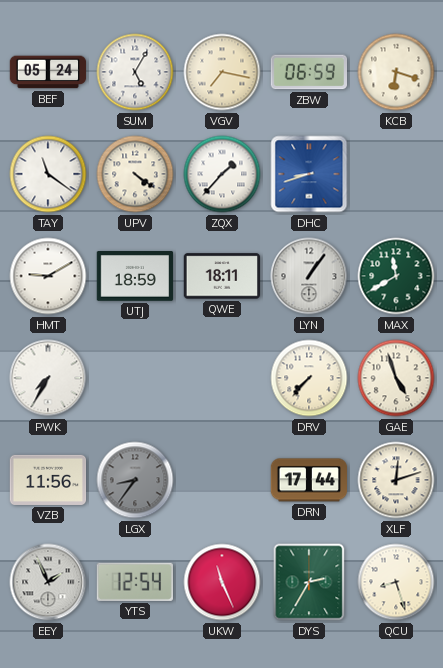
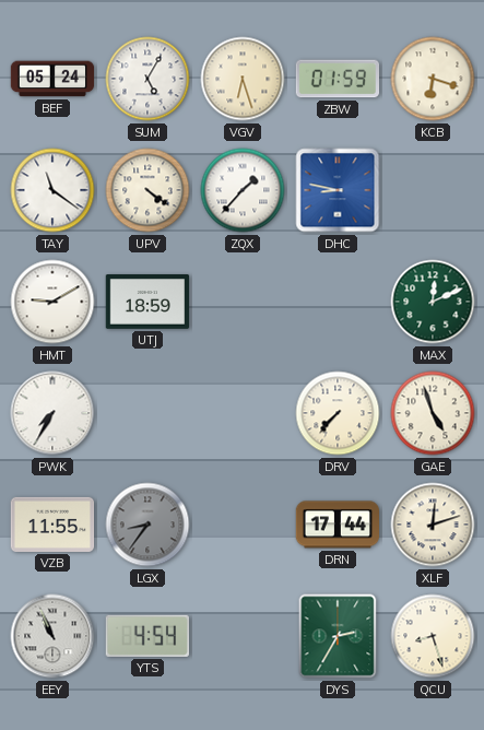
VGV: 7:17 -> 6:27
ZBW: 06:59 -> 01:59
DHC: 8:42 -> 8:47
QWE: 18:11 -> none
LYN: 1:06 -> none
MAX: 11:40 -> 12:11
VZB: 11:56 -> 11:55
EEY: 1:56 -> 10:56
YTS: 12:54 -> 4:54
UKW: 11:26 -> none
